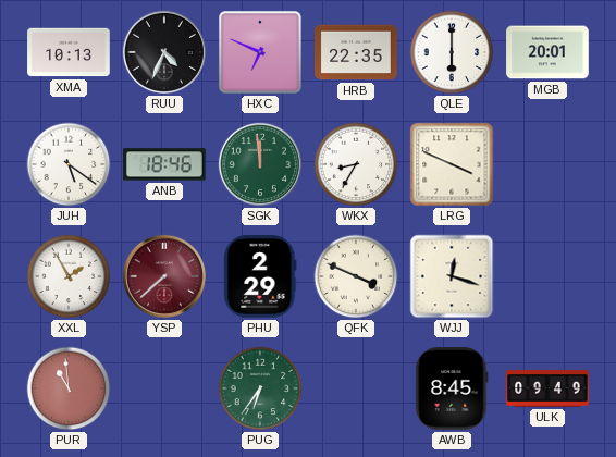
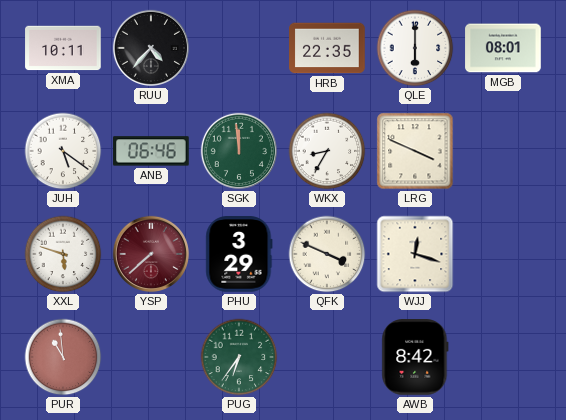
XMA: 10:13 -> 10:11
RUU: 4:34 -> 4:37
HXC: 6:49 -> none
MGB: 20:01 -> 08:01
ANB: 18:46 -> 06:46
XXL: 1:55 -> 5:48
PHU: 2:29 -> 3:29
AWB: 8:45 -> 8:42
ULK: 09:49 -> none
